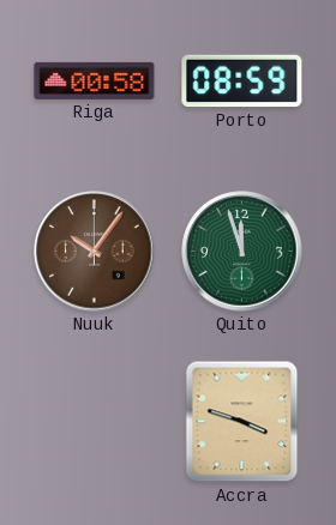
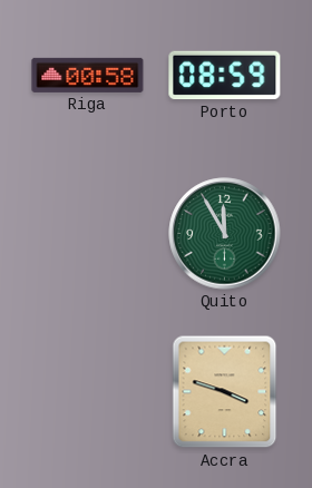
Nuuk: 10:06 -> none
Quito: 11:57 -> 11:55
